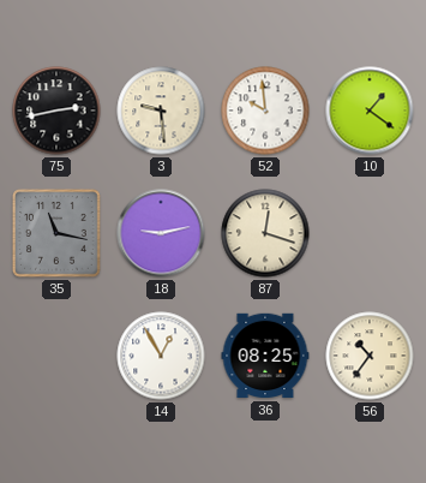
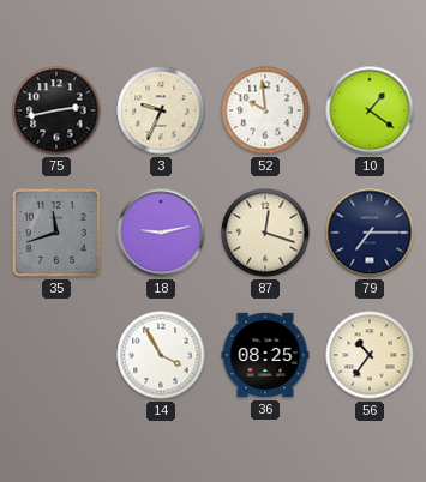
3: 9:29 -> 9:34
35: 11:17 -> 11:42
79: none -> 7:15
14: 12:55 -> 3:55
